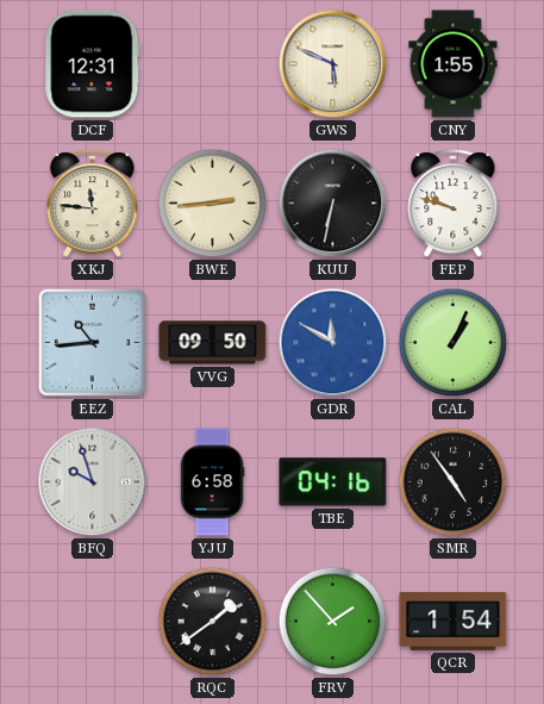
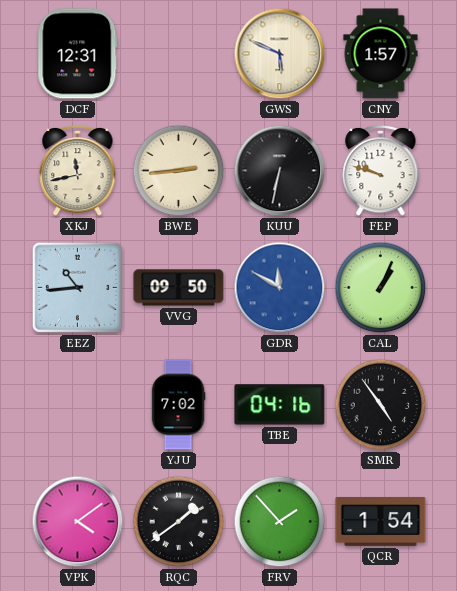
CNY: 1:55 -> 1:57
XKJ: 11:46 -> 11:43
BFQ: 9:57 -> none
YJU: 6:58 -> 7:02
VPK: none -> 4:09
